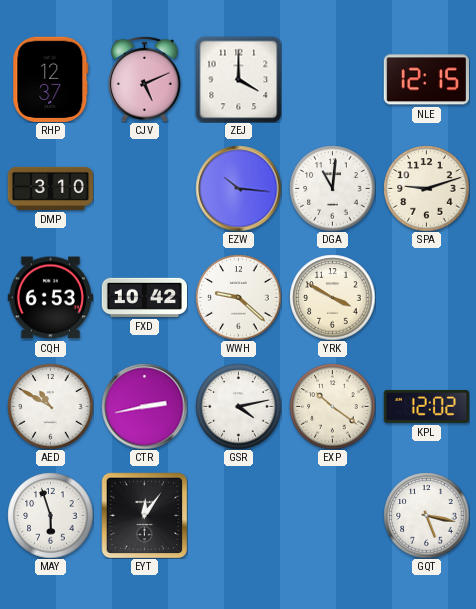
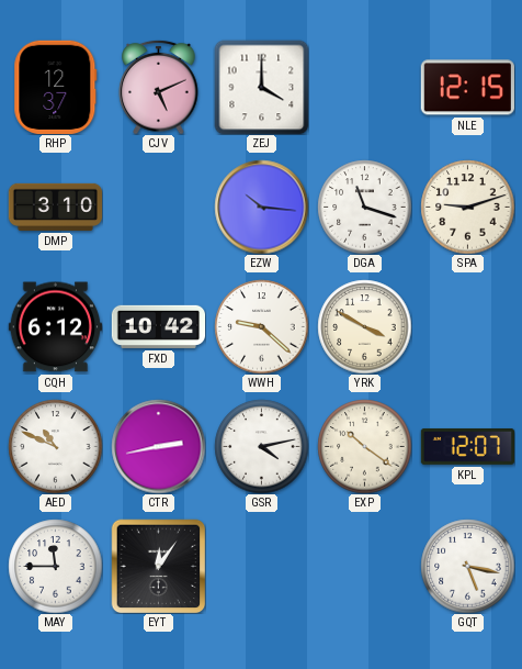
DGA: 11:01 -> 11:18
CQH: 6:53 -> 6:12
AED: 10:50 -> 10:49
KPL: 12:02 -> 12:07
MAY: 5:57 -> 11:45
